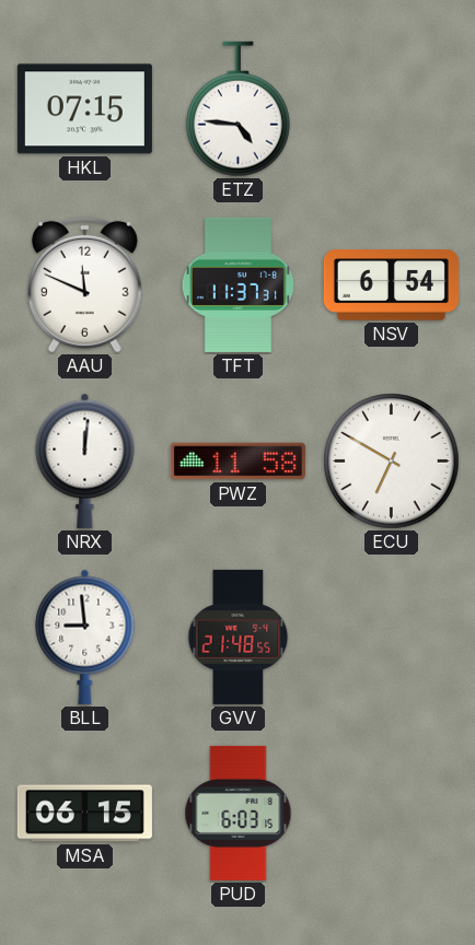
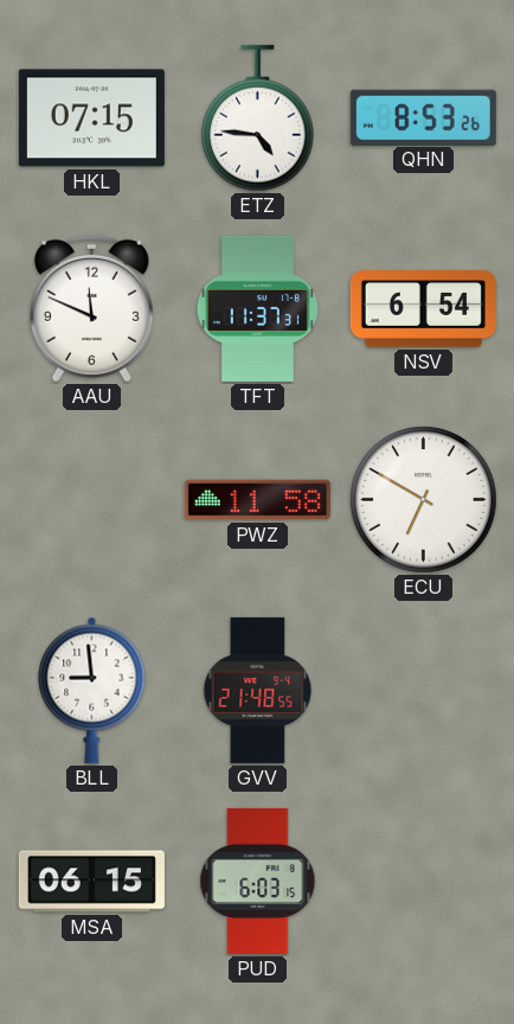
QHN: none -> 8:53
NRX: 12:01 -> none
